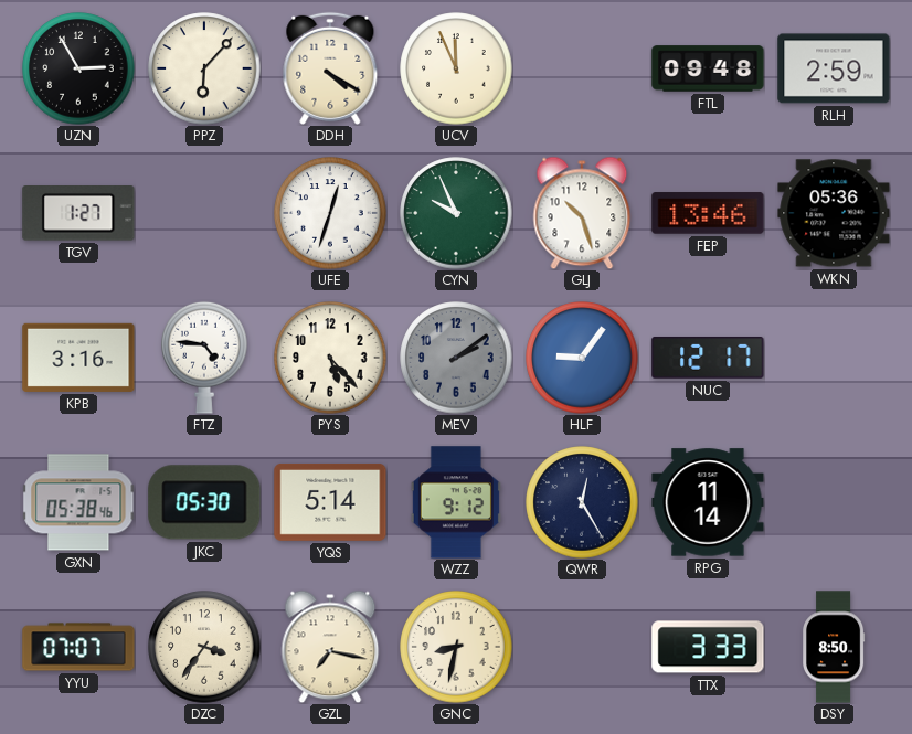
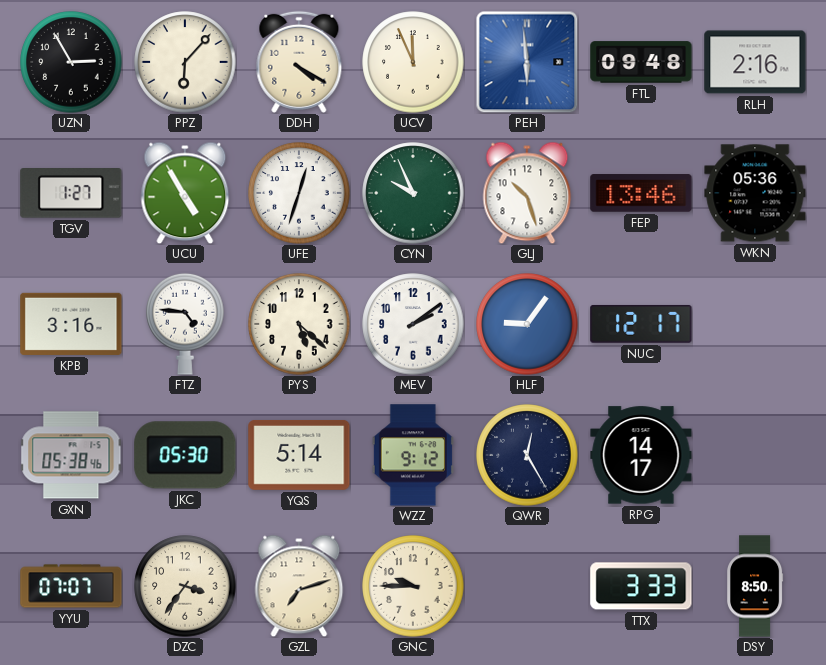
PEH: none -> 5:59
RLH: 2:59 -> 2:16
UCU: none -> 4:55
PYS: 5:23 -> 5:22
MEV dial: grey -> white
RPG: 11:14 -> 14:17
GZL: 7:17 -> 7:12
GNC: 8:32 -> 9:45
